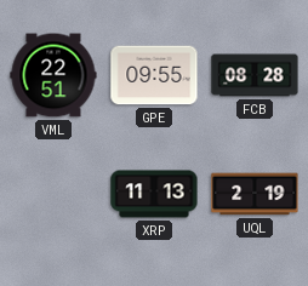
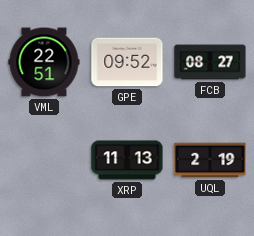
GPE: 09:55 -> 09:52
FCB: 08:28 -> 08:27
